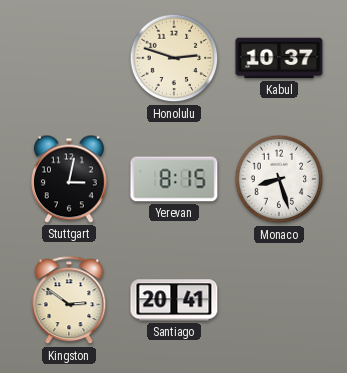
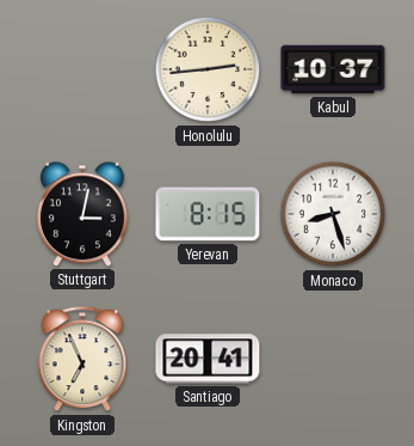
Honolulu: 2:48 -> 2:44
Kingston: 2:51 -> 6:56
